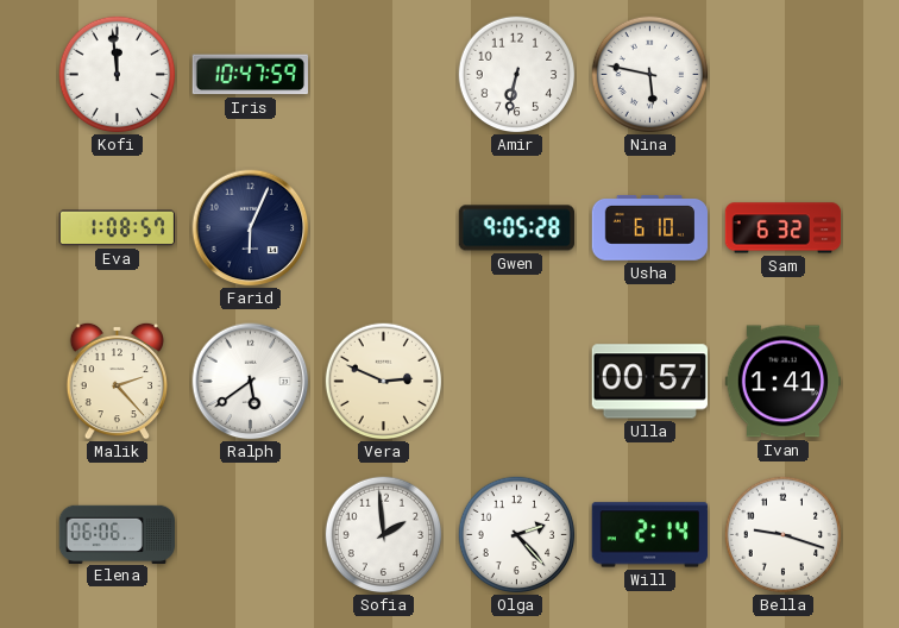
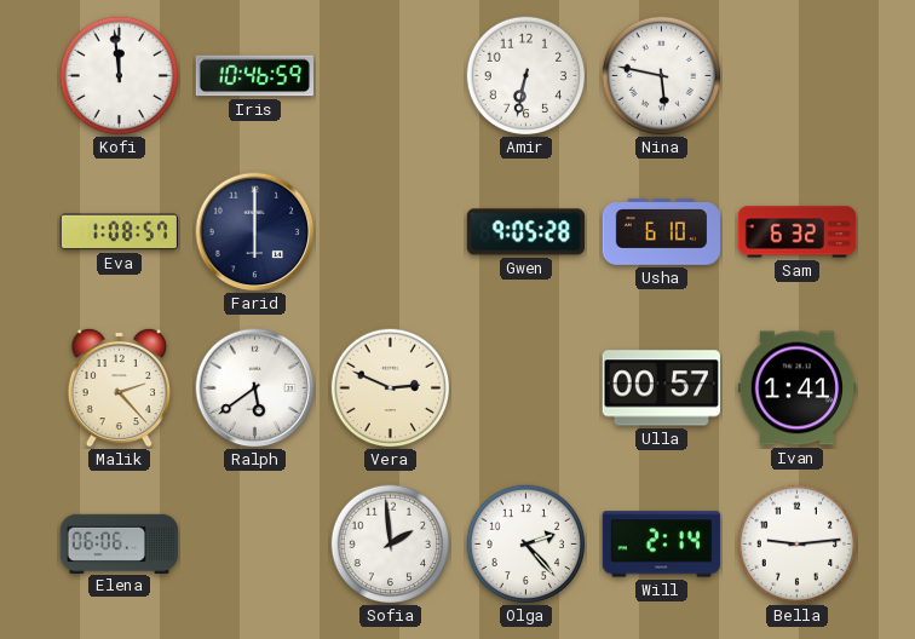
Iris: 10:47 -> 10:46
Farid: 6:04 -> 6:00
Bella: 9:18 -> 9:14
